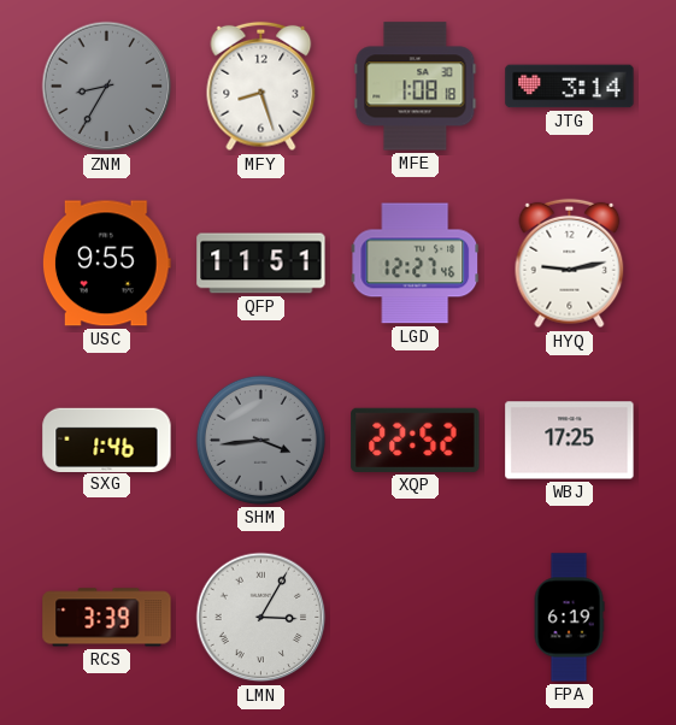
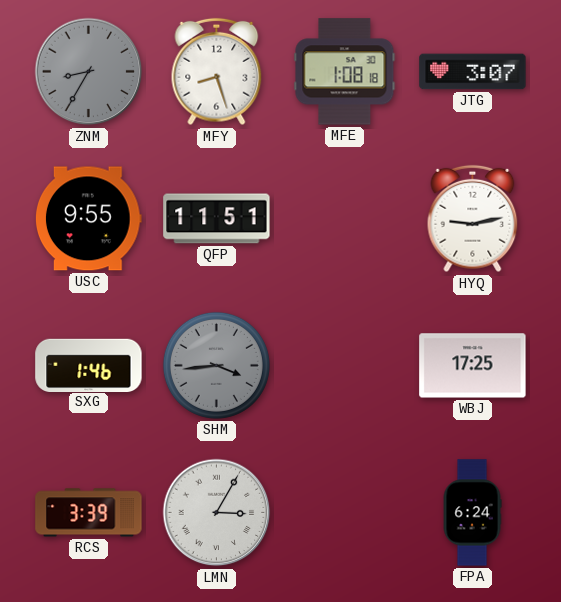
JTG: 3:14 -> 3:07
LGD: 12:27 -> none
XQP: 22:52 -> none
FPA: 6:19 -> 6:24
